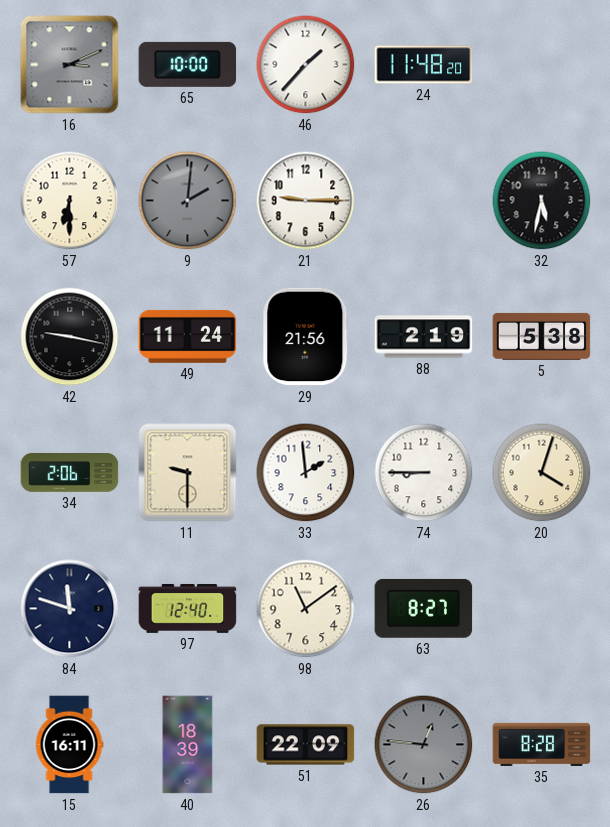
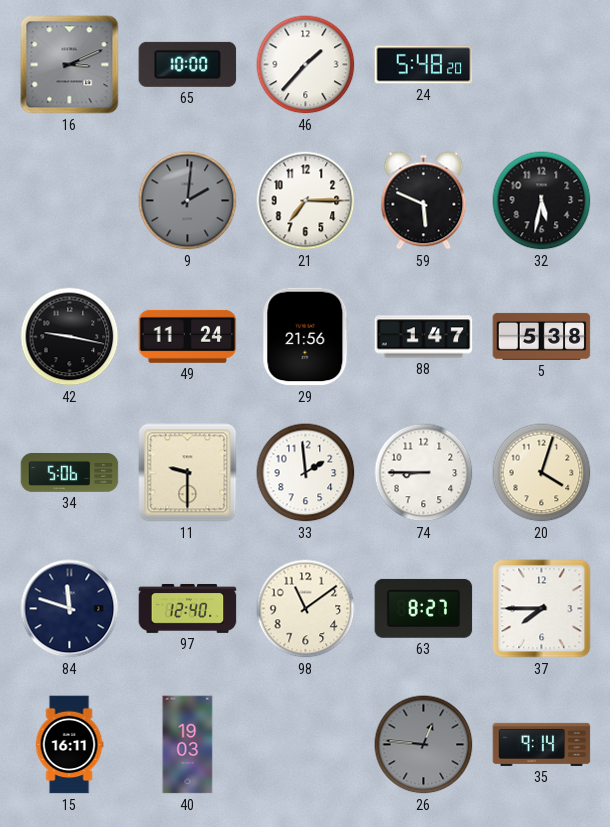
24: 11:48 -> 5:48
57: 6:30 -> none
21: 9:15 -> 7:15
59: none -> 5:49
88: 2:19 -> 1:47
34: 2:06 -> 5:06
37: none -> 7:45
40: 18:39 -> 19:03
51: 22:09 -> none
35: 8:28 -> 9:14
